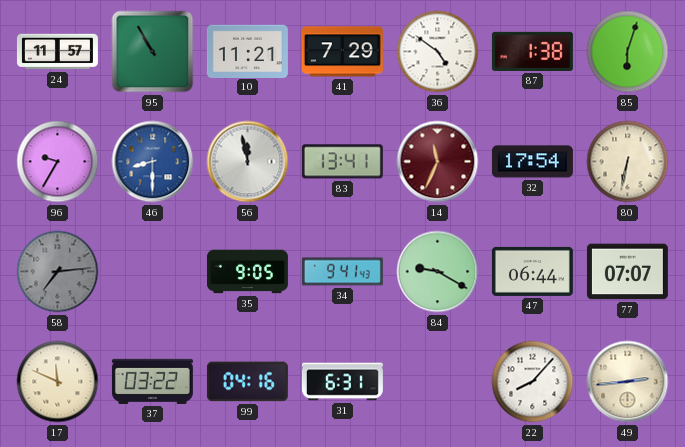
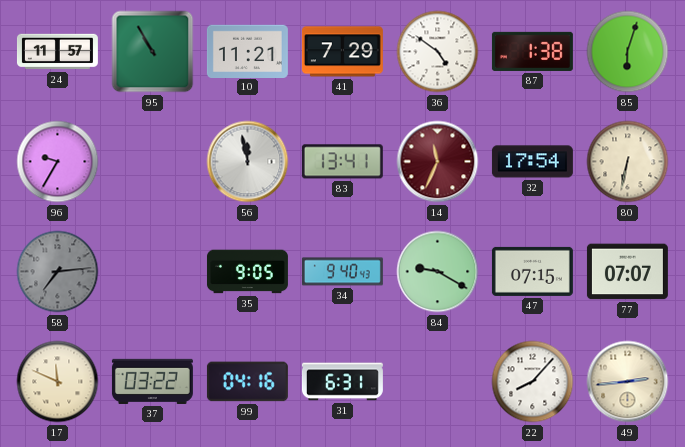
46: 8:30 -> none
34: 9:41 -> 9:40
47: 06:44 -> 07:15
